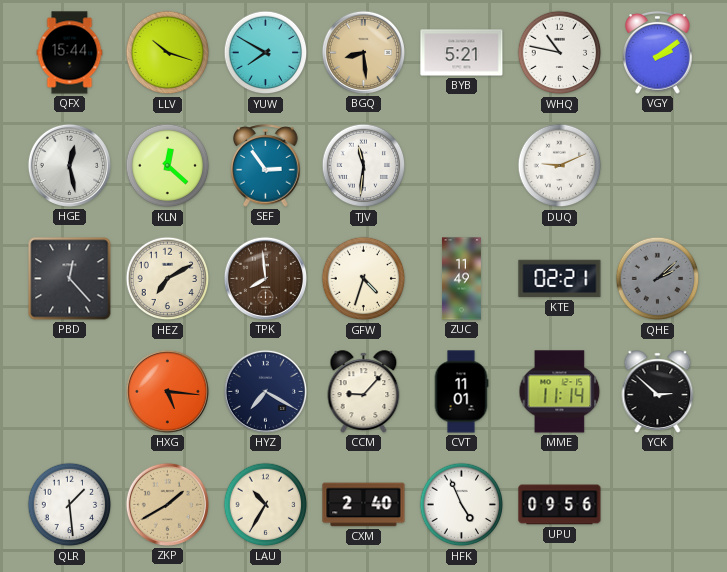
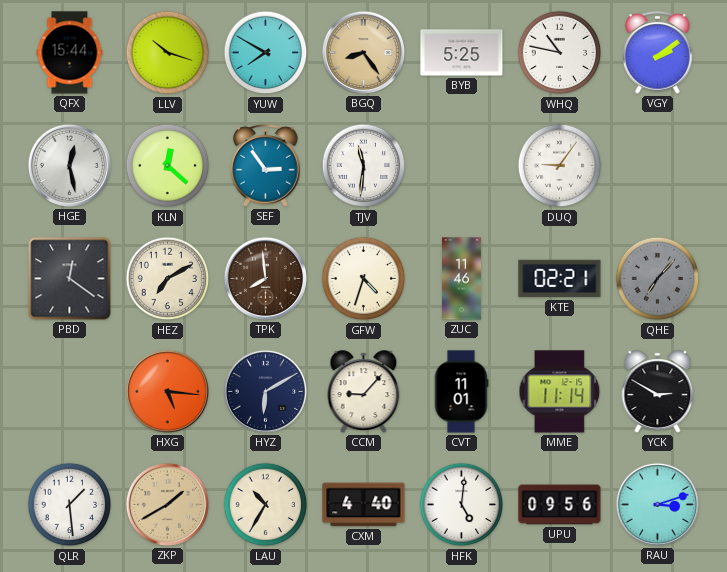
BGQ: 8:29 -> 8:24
BYB: 5:21 -> 5:25
DUQ: 9:11 -> 9:06
PBD: 12:23 -> 12:21
ZUC: 11:49 -> 11:46
QHE: 2:08 -> 7:07
HYZ: 7:20 -> 6:10
YCK: 2:52 -> 2:50
CXM: 2:40 -> 4:40
HFK: 4:56 -> 5:01
RAU: none -> 3:12
